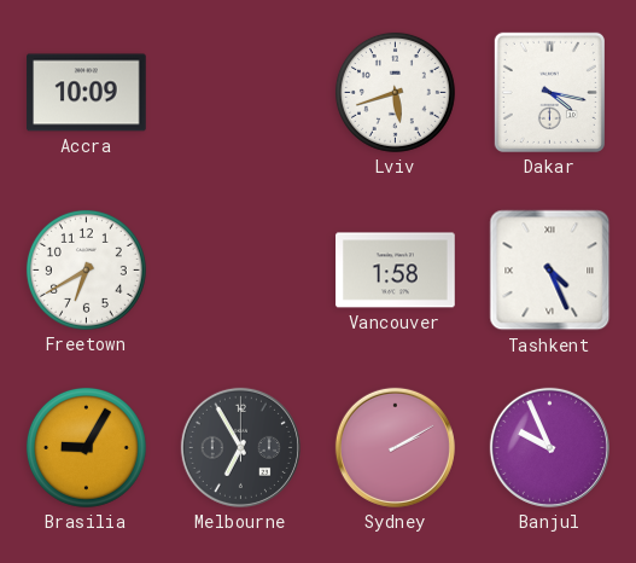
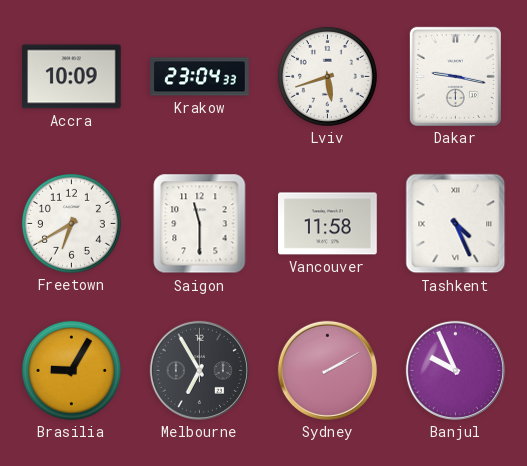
Krakow: none -> 23:04
Dakar: 4:17 -> 9:17
Saigon: none -> 11:30
Vancouver: 1:58 -> 11:58
